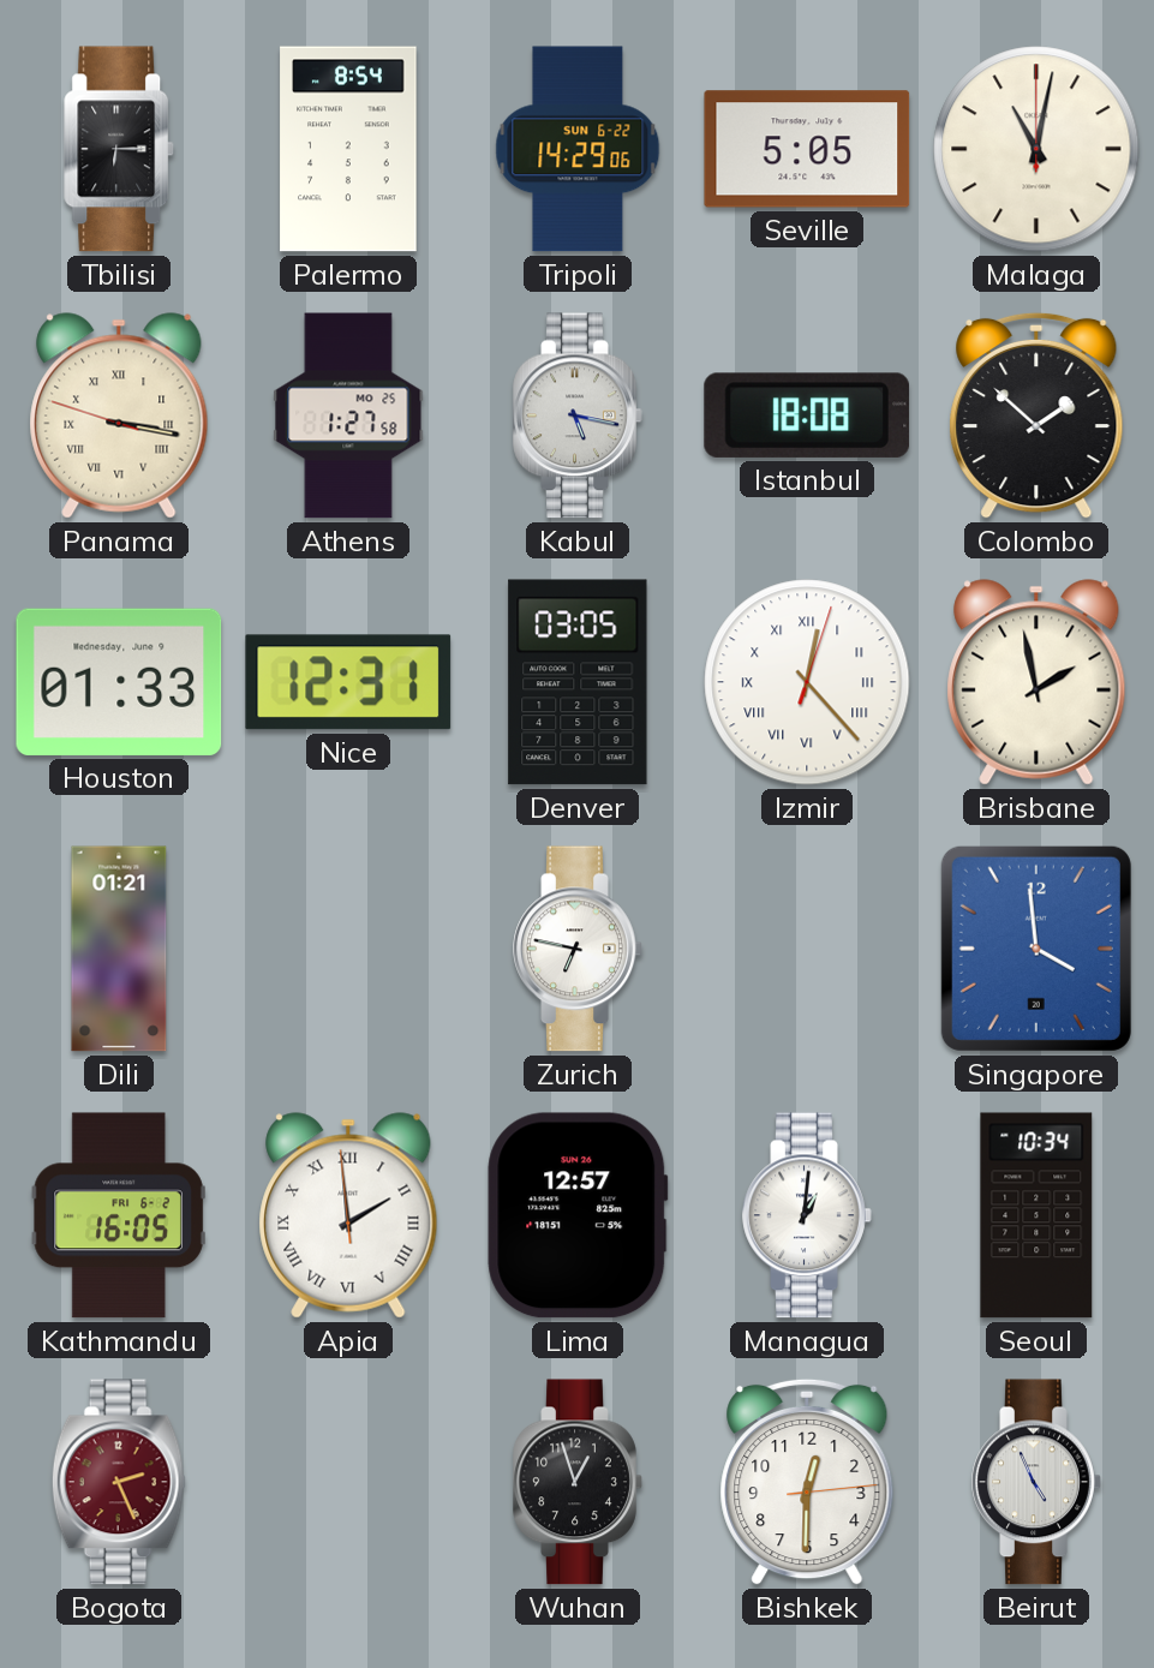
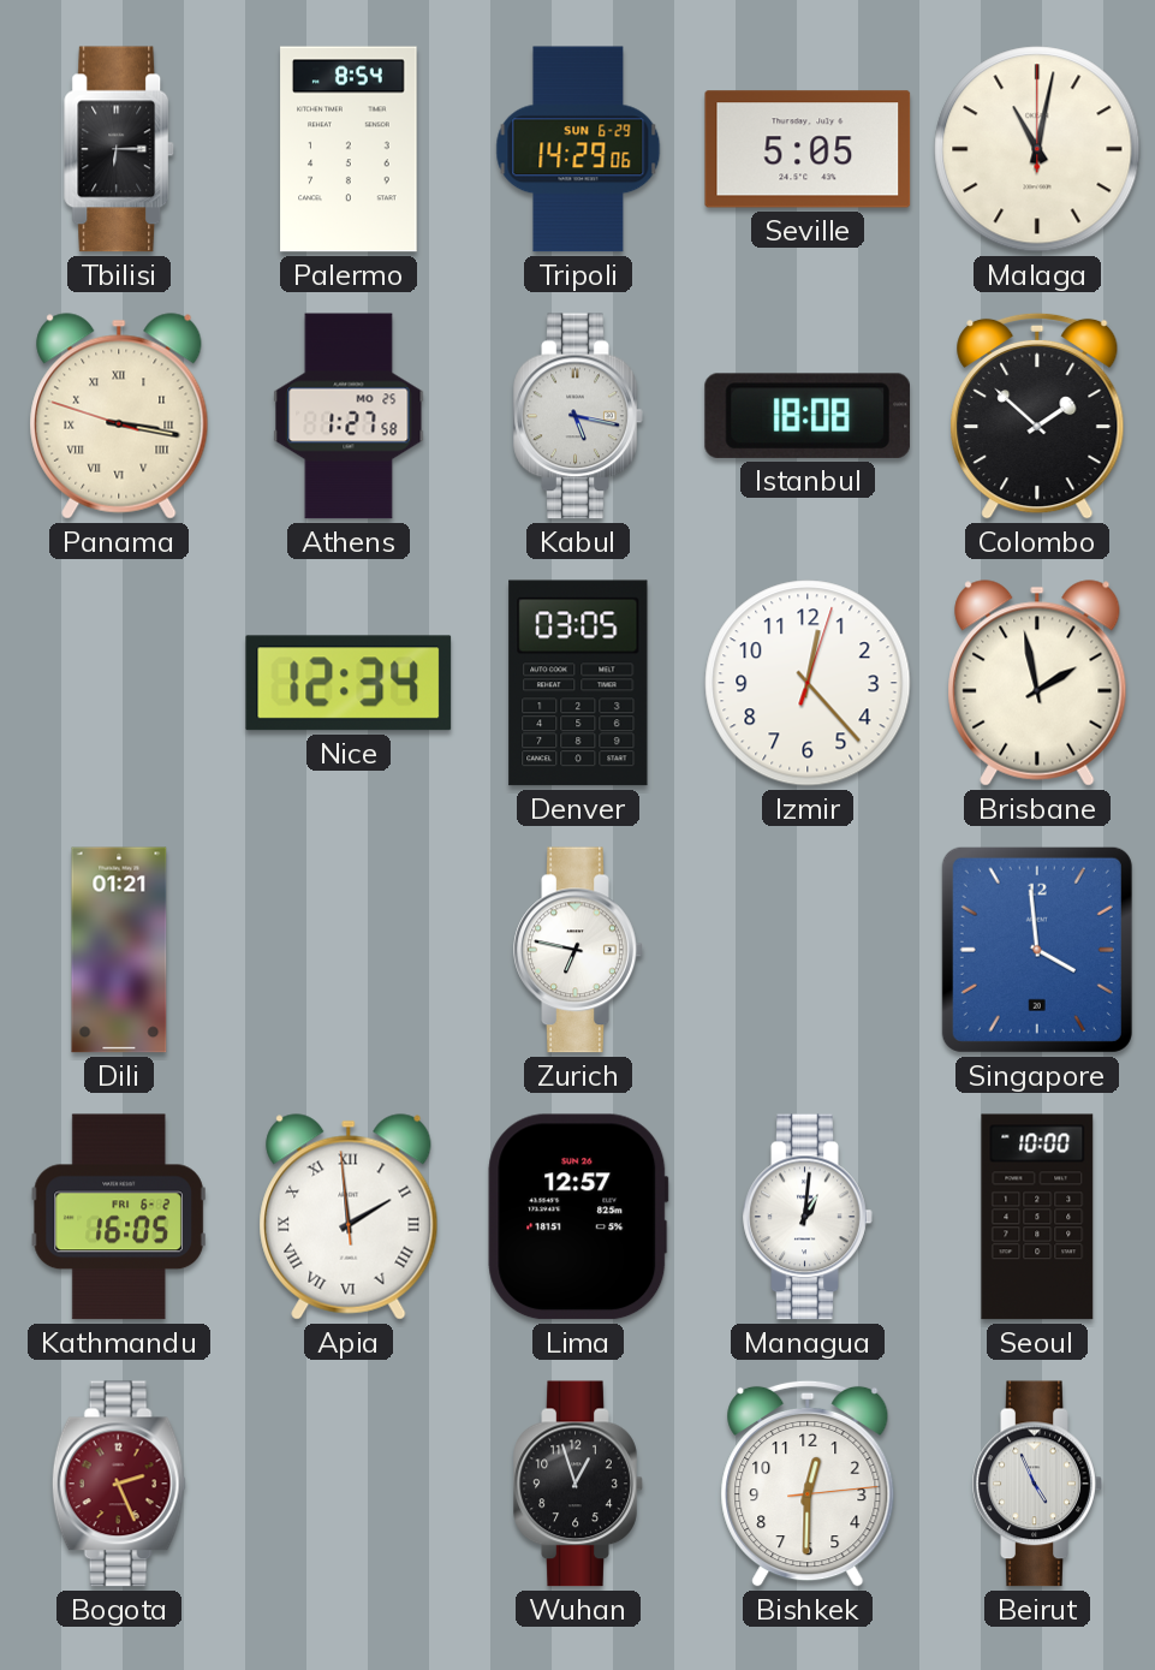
Tripoli date: SUN 6-22 -> SUN 6-29
Houston: 01:33 -> none
Nice: 12:31 -> 12:34
Izmir numerals: Roman -> Arabic
Seoul: 10:34 -> 10:00
